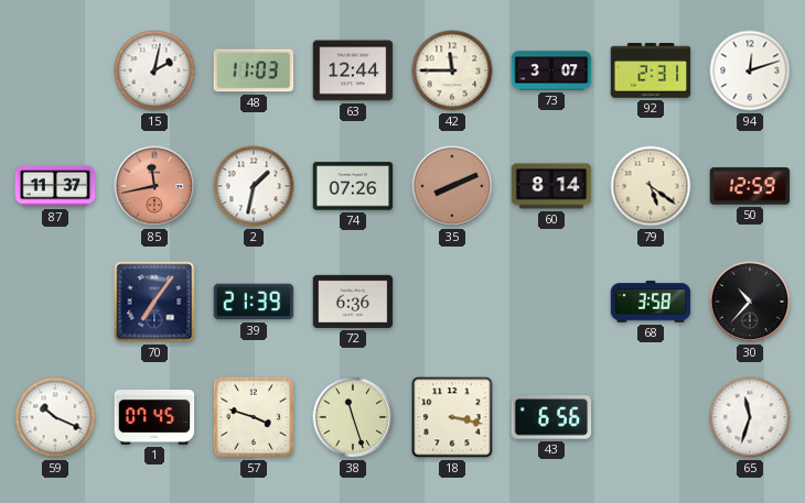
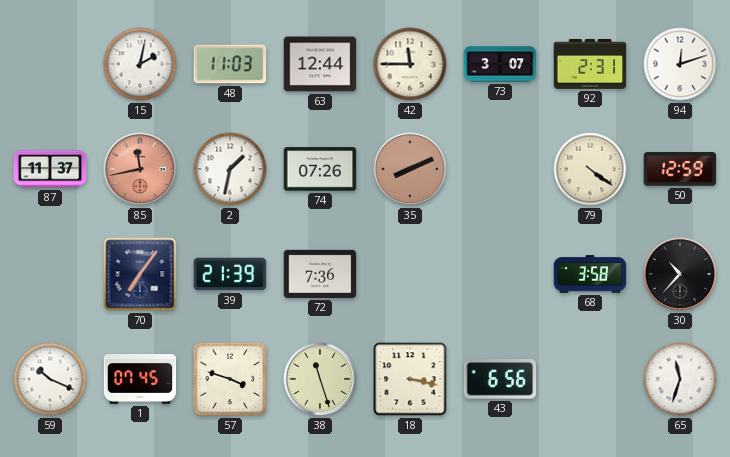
60: 8:14 -> none
79: 5:21 -> 4:21
72: 6:36 -> 7:36
